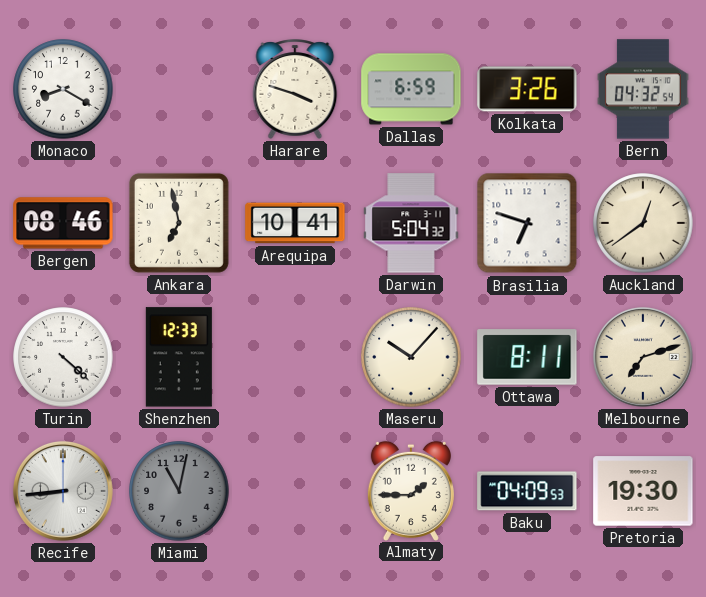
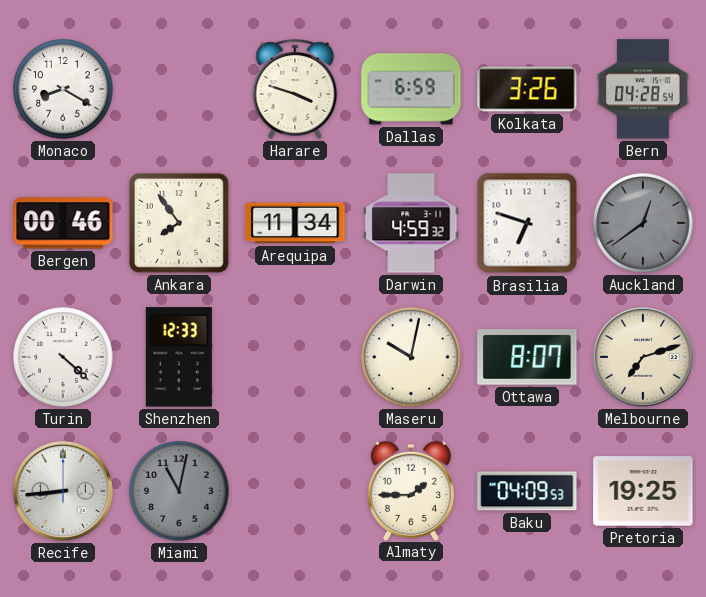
Bern: 04:32 -> 04:28
Bergen: 08:46 -> 00:46
Ankara: 6:58 -> 7:54
Arequipa: 10:41 -> 11:34
Darwin: 5:04 -> 4:59
Auckland dial: cream -> grey
Maseru: 10:07 -> 10:02
Ottawa: 8:11 -> 8:07
Pretoria: 19:30 -> 19:25
